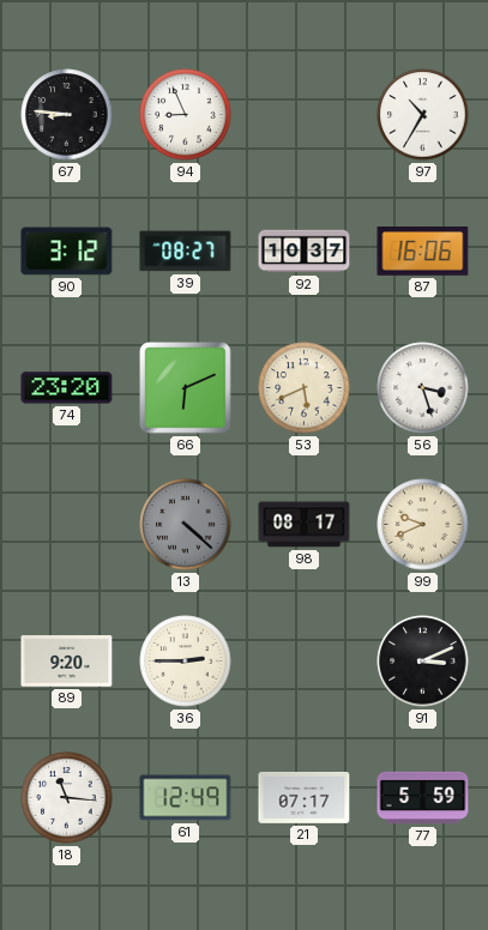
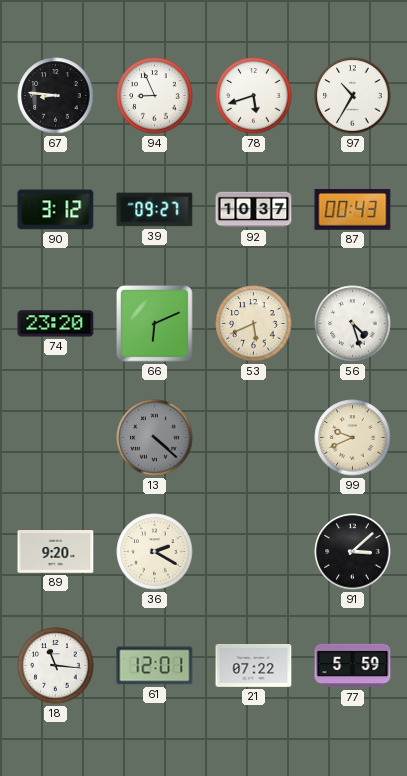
78: none -> 5:42
39: 08:27 -> 09:27
87: 16:06 -> 00:43
56: 3:27 -> 4:27
98: 08:17 -> none
36: 2:45 -> 2:20
91: 3:11 -> 3:08
61: 12:49 -> 12:01
21: 07:17 -> 07:22
